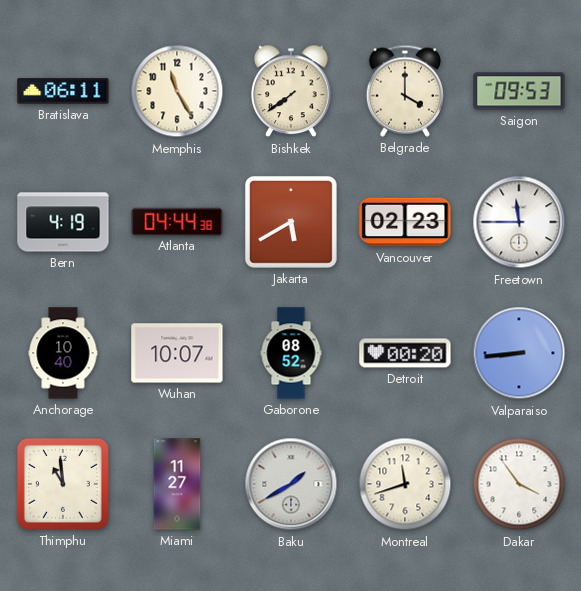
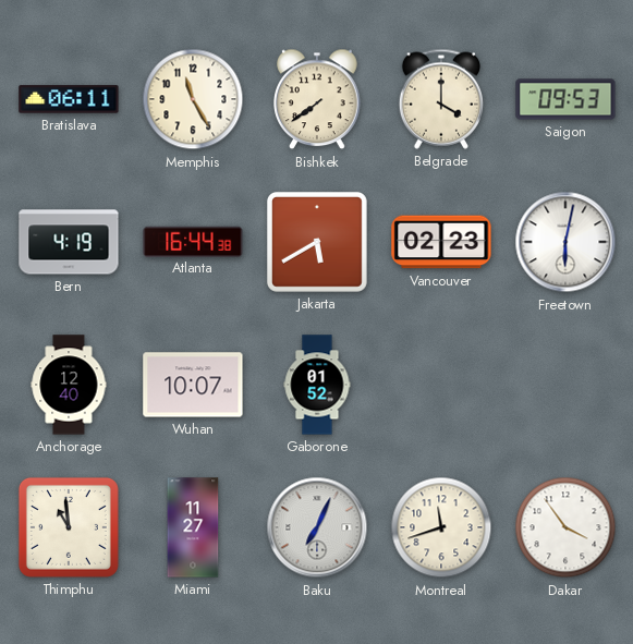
Atlanta: 04:44 -> 16:44
Freetown: 11:45 -> 6:02
Anchorage: 10:40 -> 12:40
Gaborone: 08:52 -> 01:52
Detroit: 00:20 -> none
Valparaiso: 8:44 -> none
Baku: 1:40 -> 7:04
